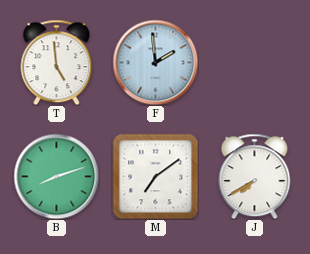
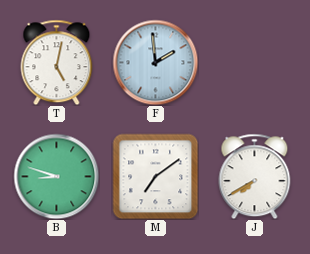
T: 4:59 -> 5:02
B: 8:12 -> 8:48
